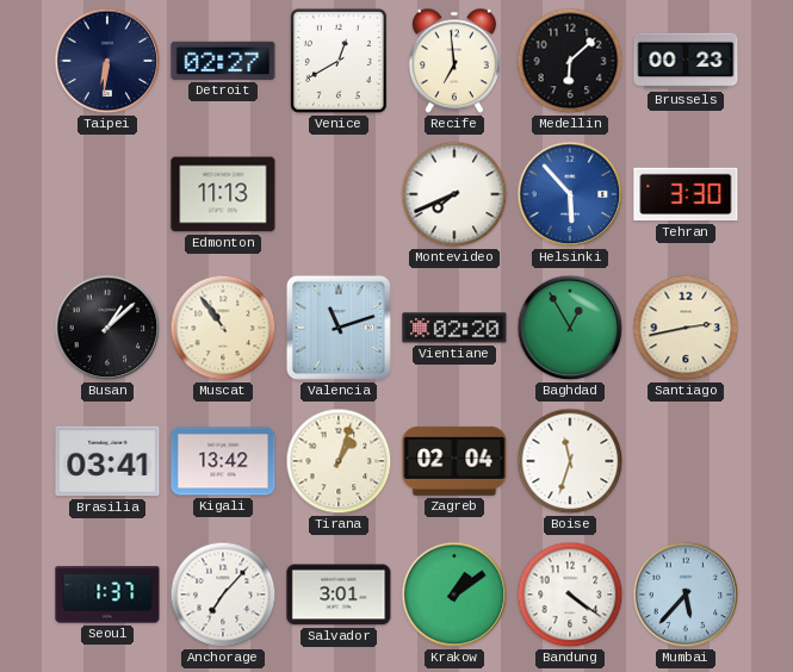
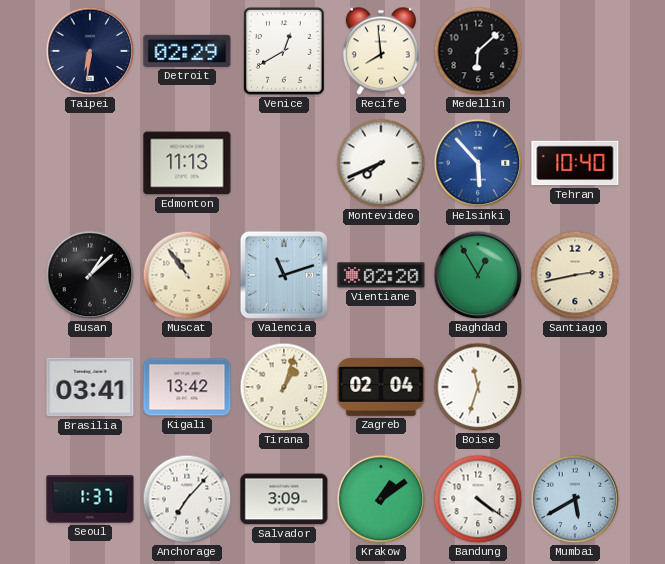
Detroit: 02:27 -> 02:29
Recife: 6:59 -> 7:59
Brussels: 00:23 -> none
Tehran: 3:30 -> 10:40
Salvador: 3:01 -> 3:09
Mumbai: 5:37 -> 5:40
